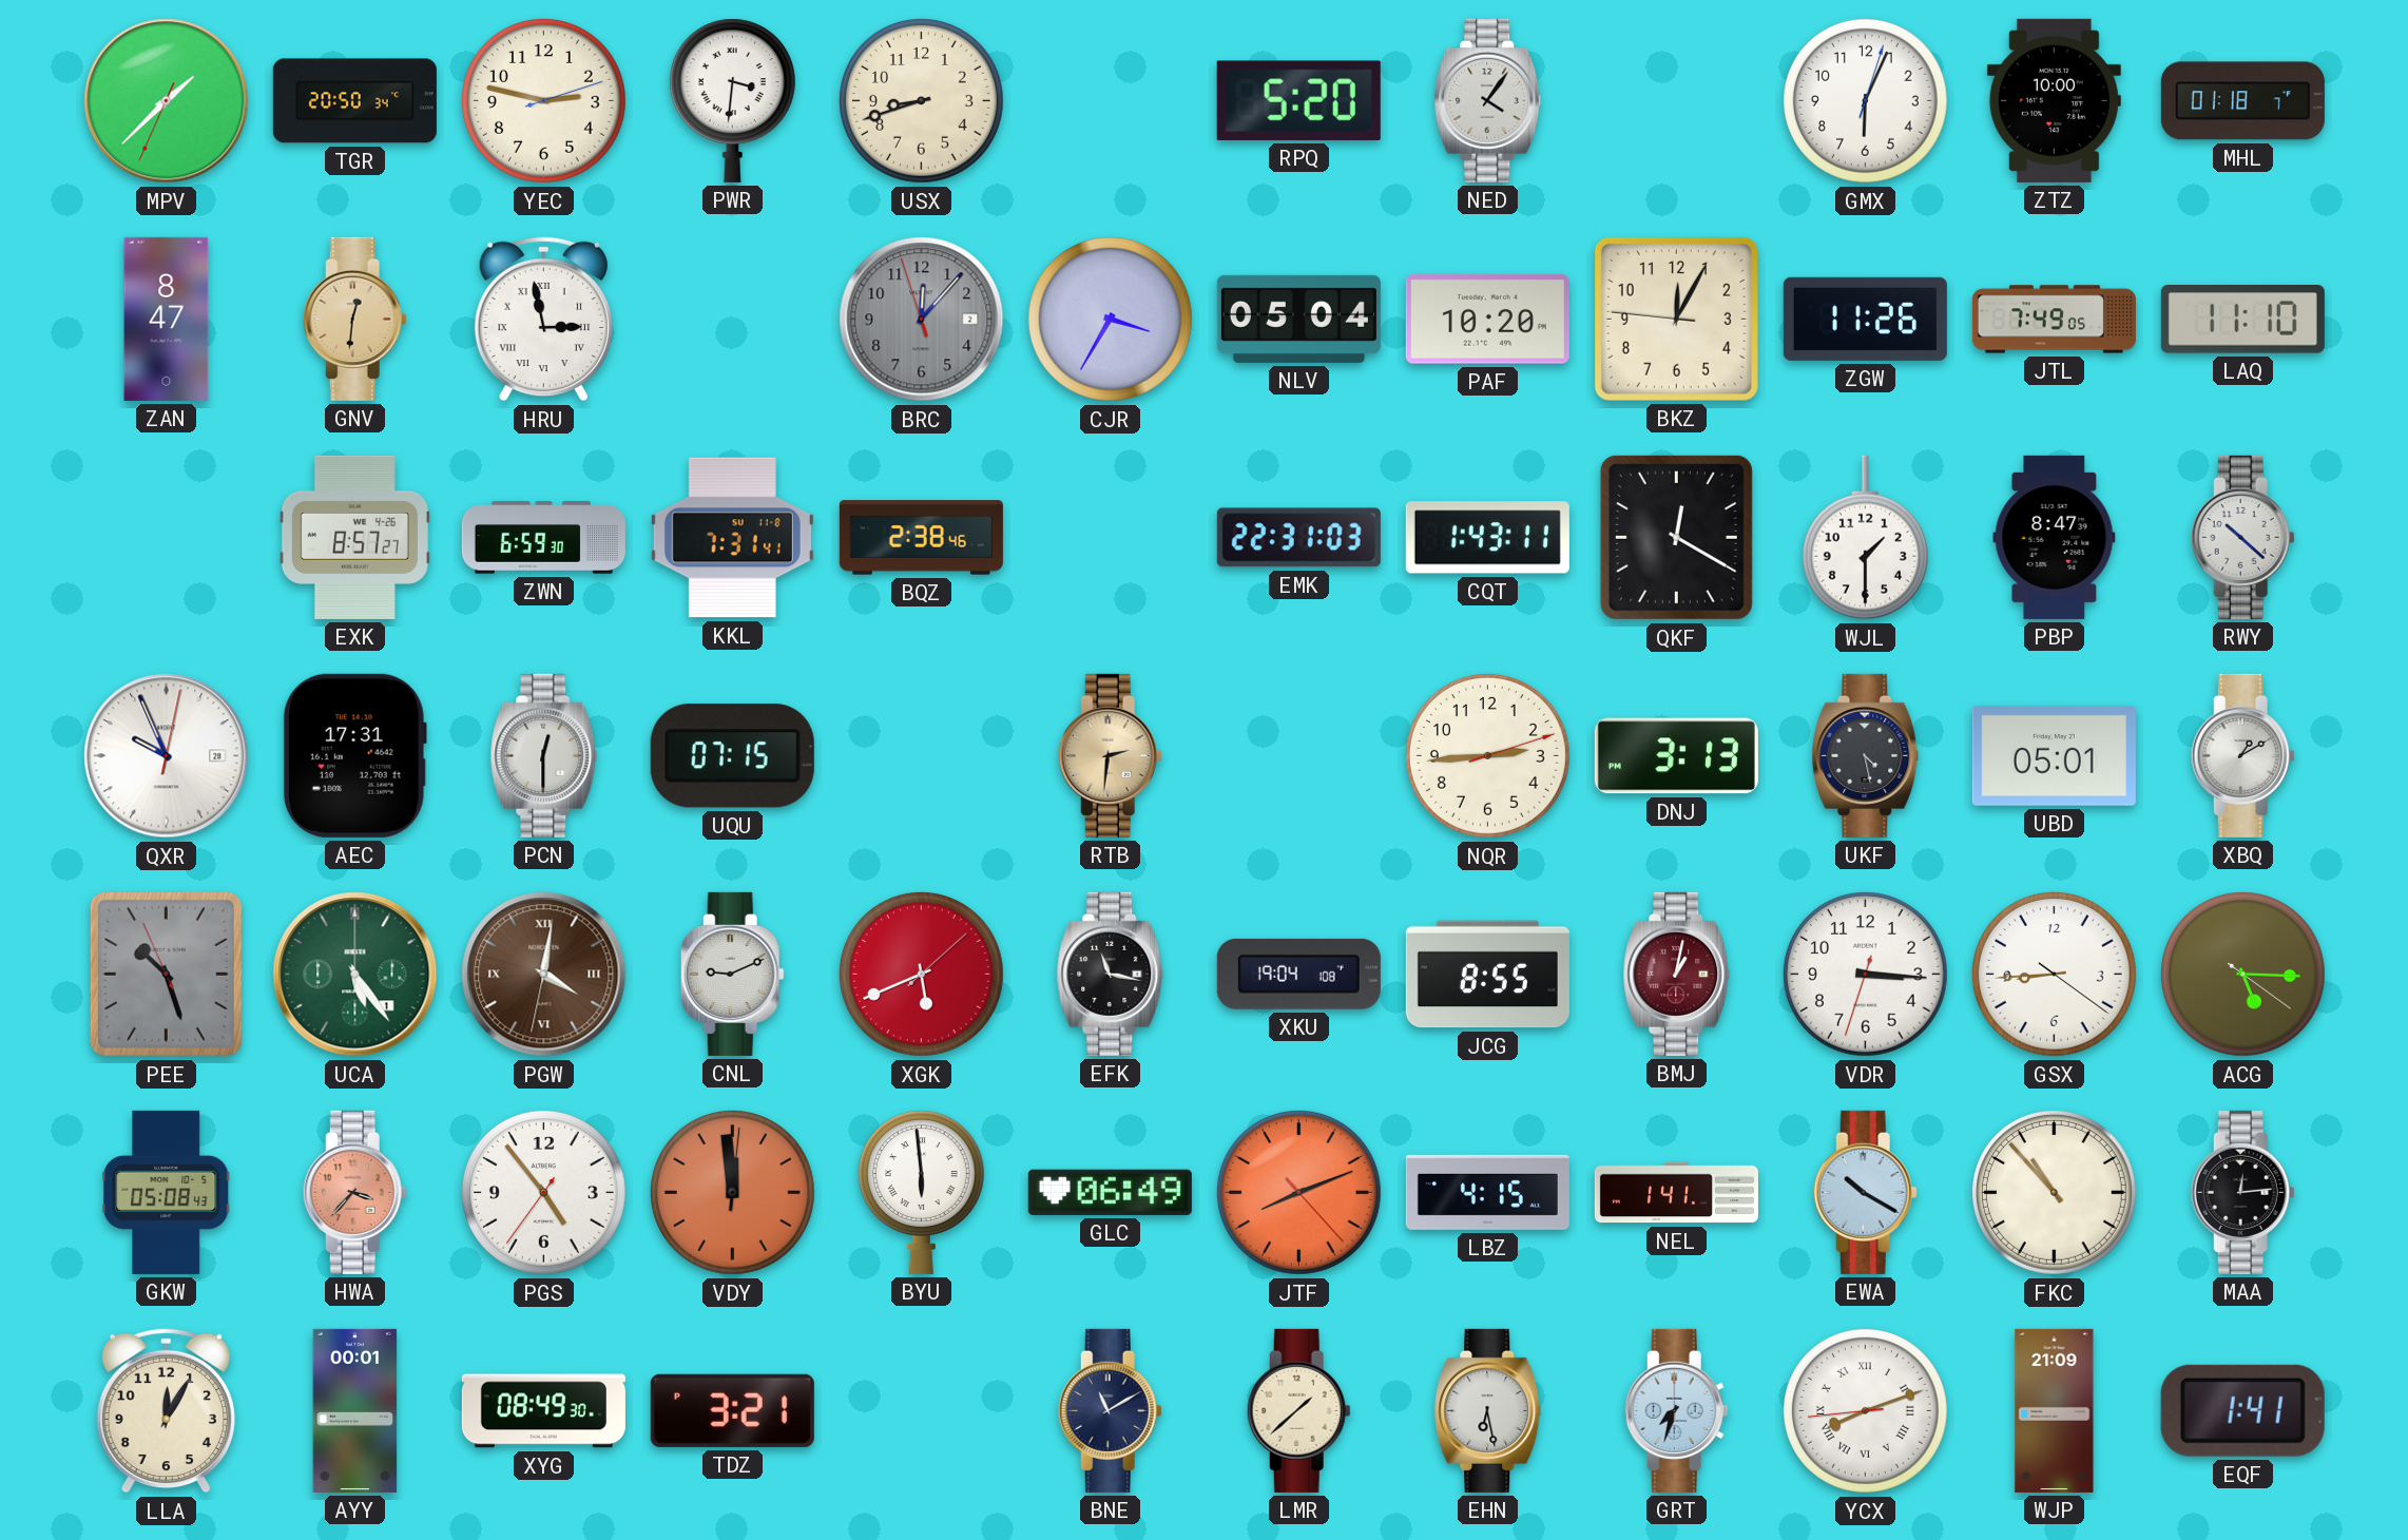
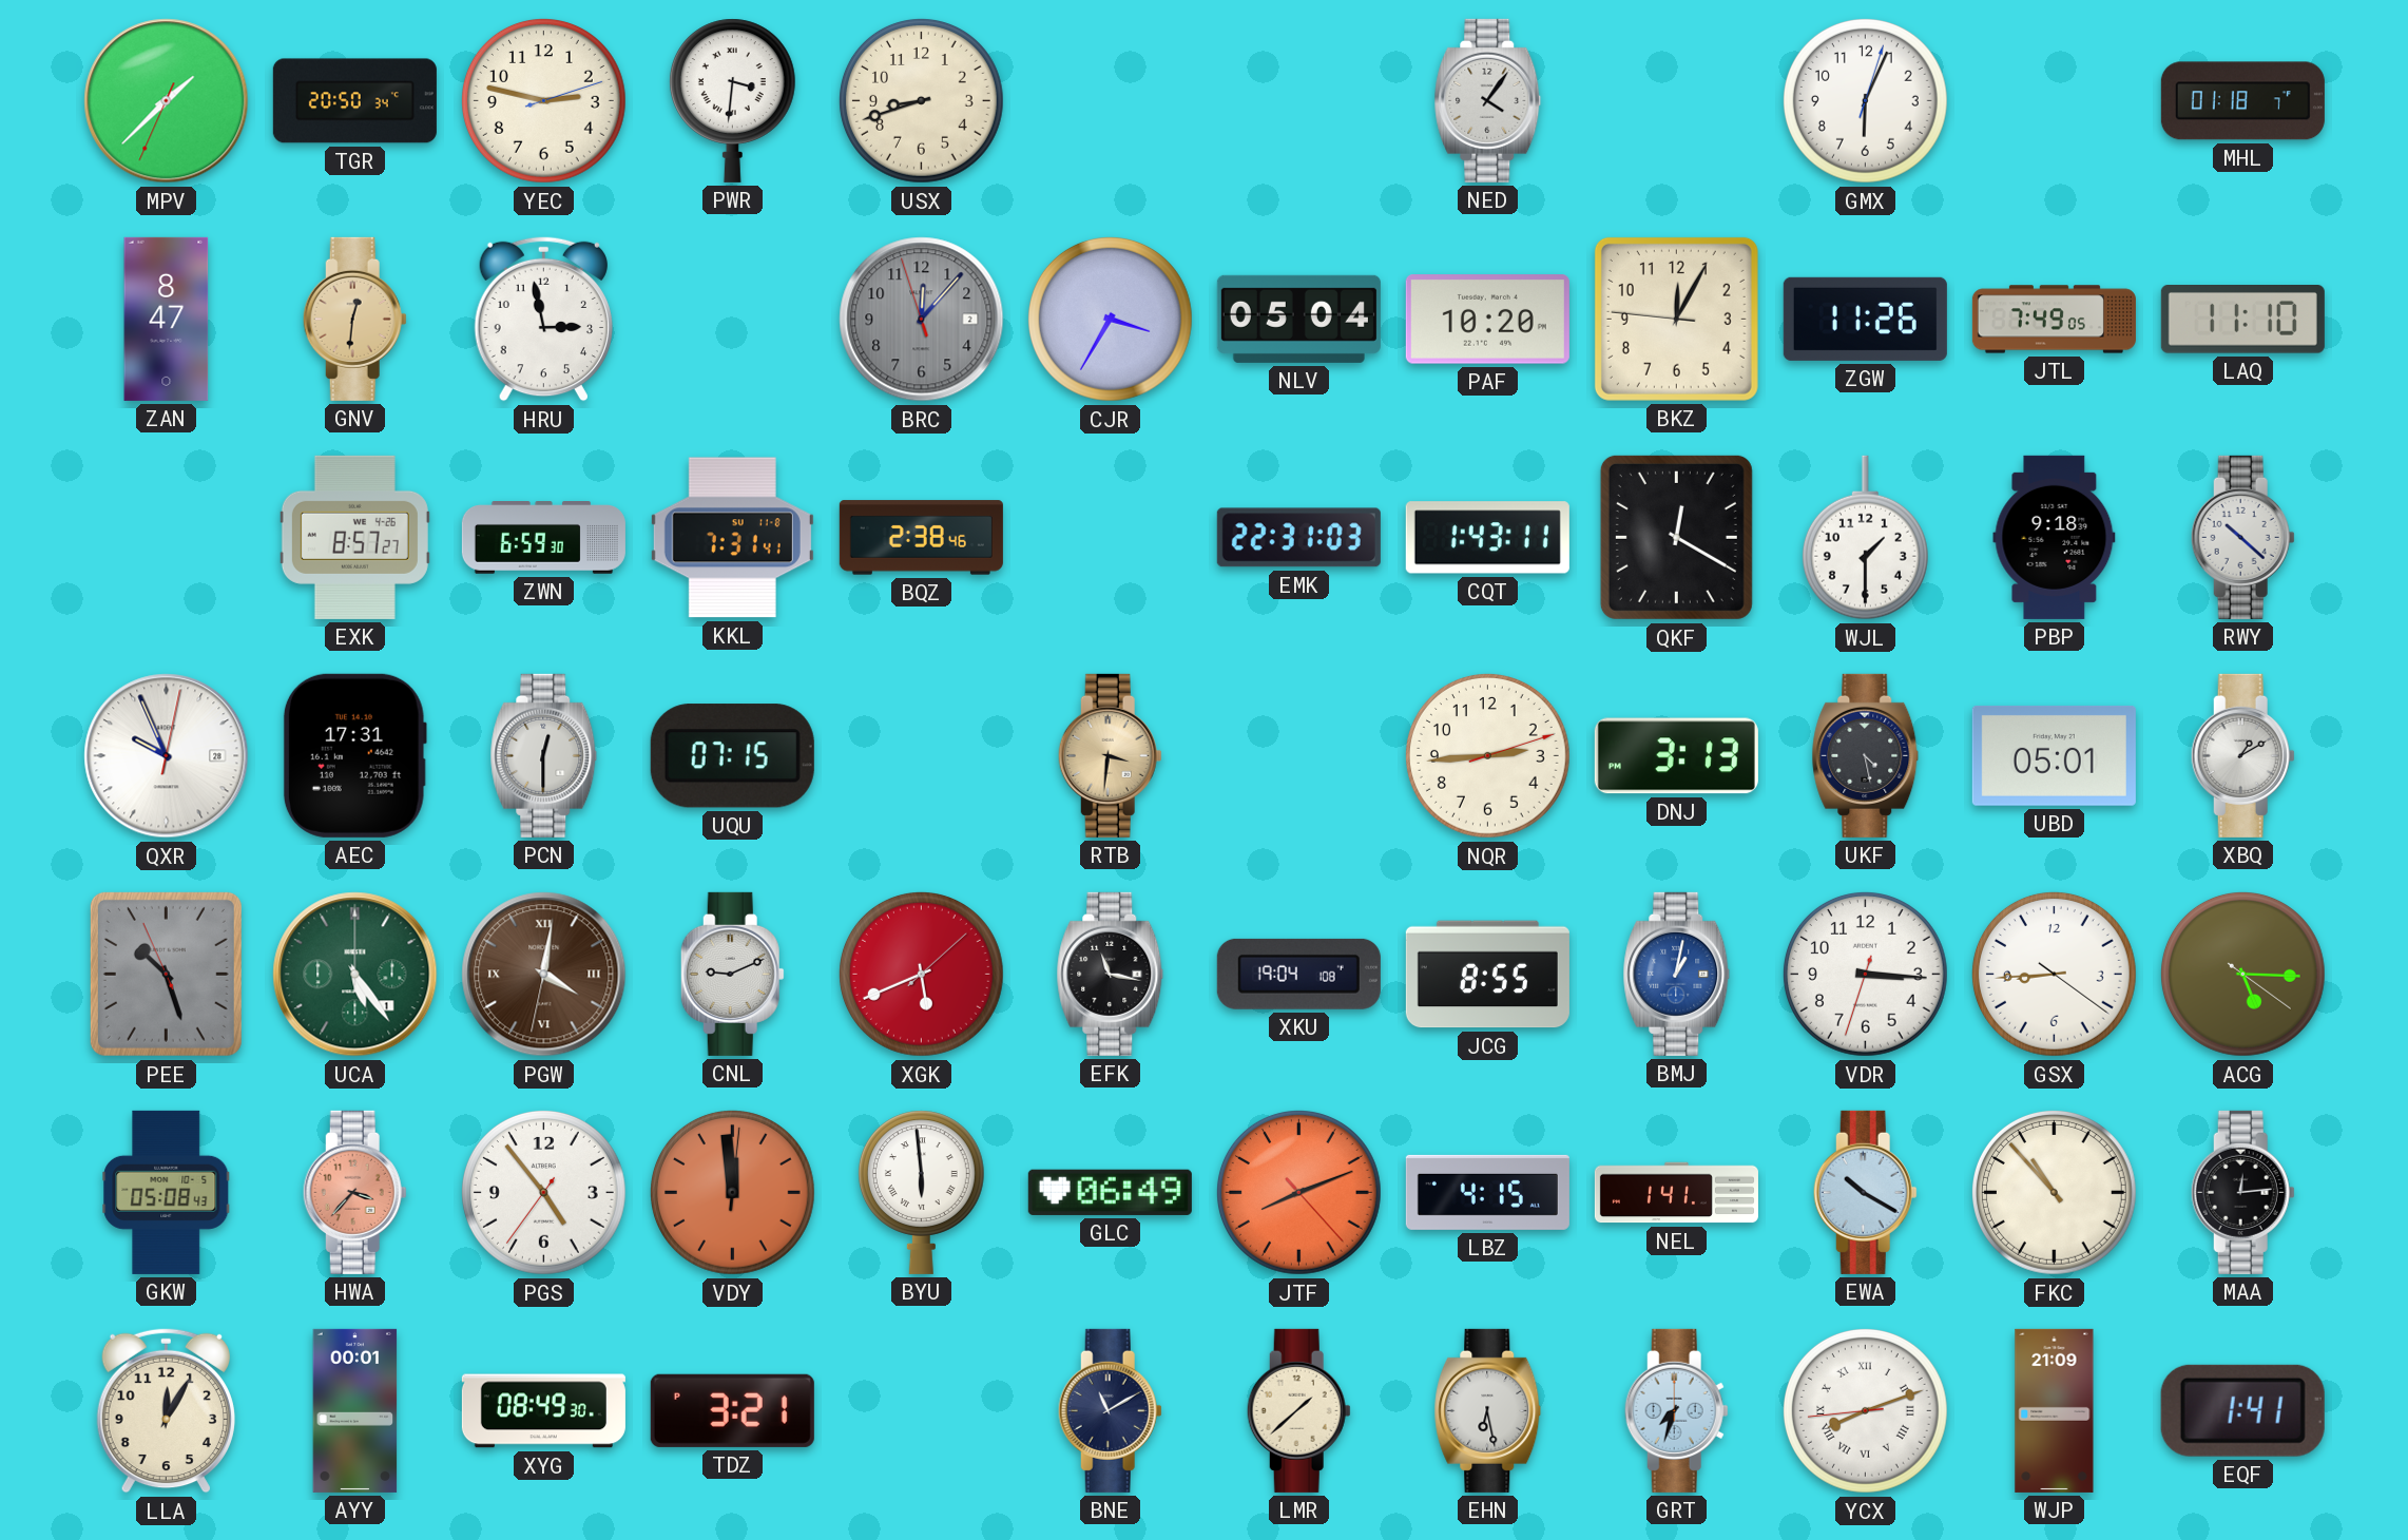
RPQ: 5:20 -> none
ZTZ: 10:00 -> none
HRU numerals: Roman -> Arabic
PBP: 8:47 -> 9:18
RTB: 2:31 -> 3:31
BMJ dial: burgundy -> blue
